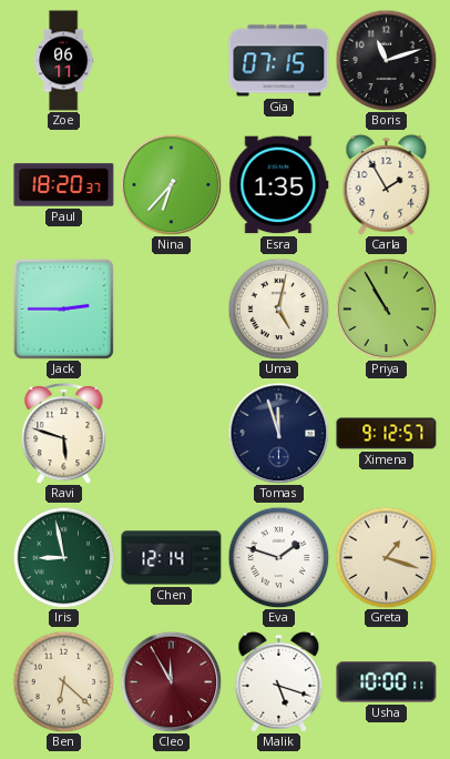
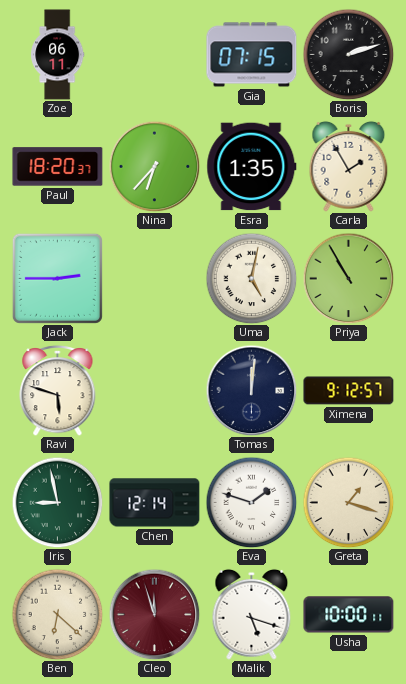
Boris: 11:12 -> 2:12
Tomas: 11:57 -> 12:01
Cleo: 11:55 -> 11:57
